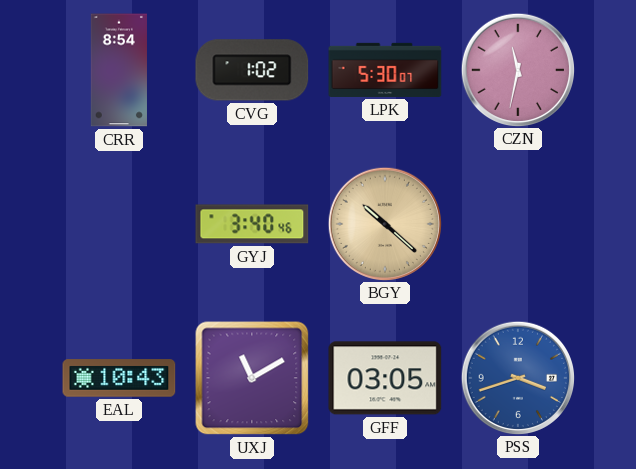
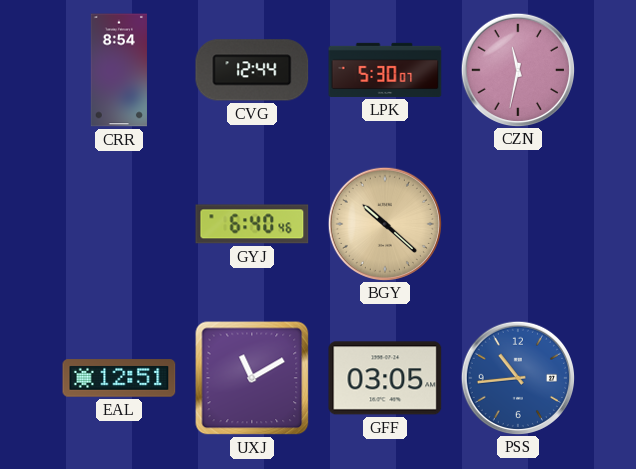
CVG: 1:02 -> 12:44
GYJ: 3:40 -> 6:40
EAL: 10:43 -> 12:51
PSS: 3:42 -> 10:44
